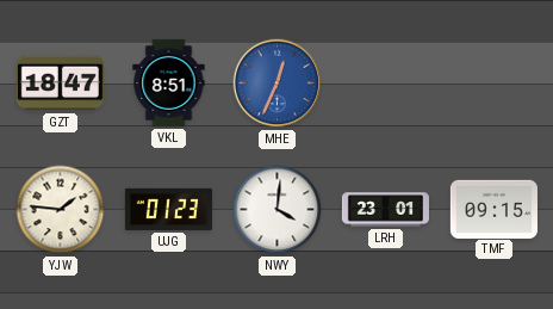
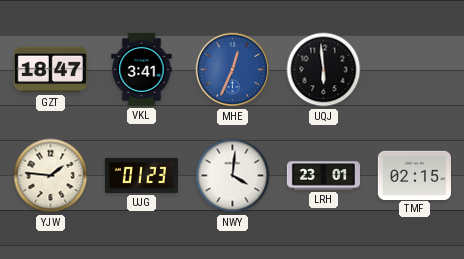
VKL: 8:51 -> 3:41
UQJ: none -> 5:59
TMF: 09:15 -> 02:15
